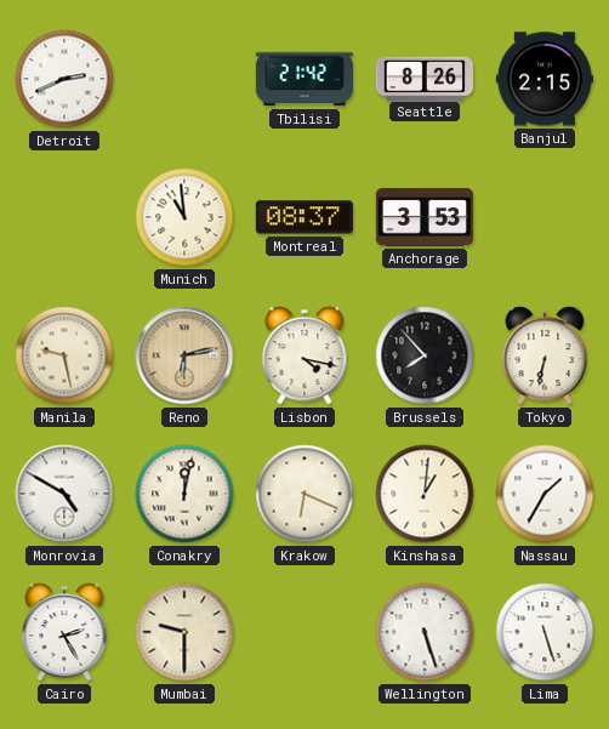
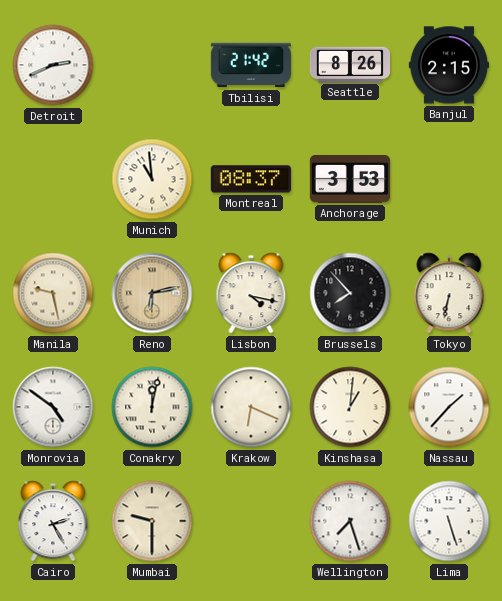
Monrovia: 4:50 -> 4:51
Nassau: 1:35 -> 1:37
Wellington: 5:27 -> 7:27
